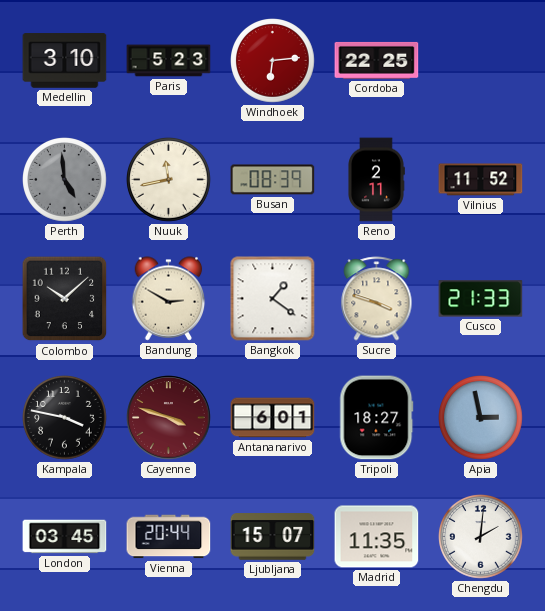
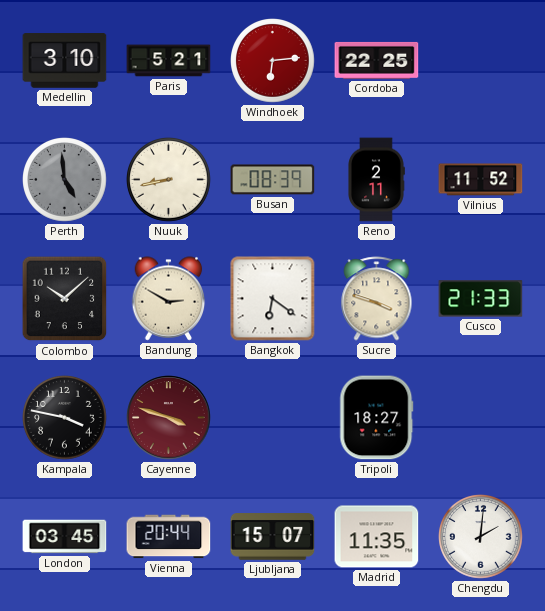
Paris: 5:23 -> 5:21
Nuuk: 11:43 -> 8:43
Bangkok: 1:21 -> 6:21
Antananarivo: 6:01 -> none
Apia: 2:58 -> none
